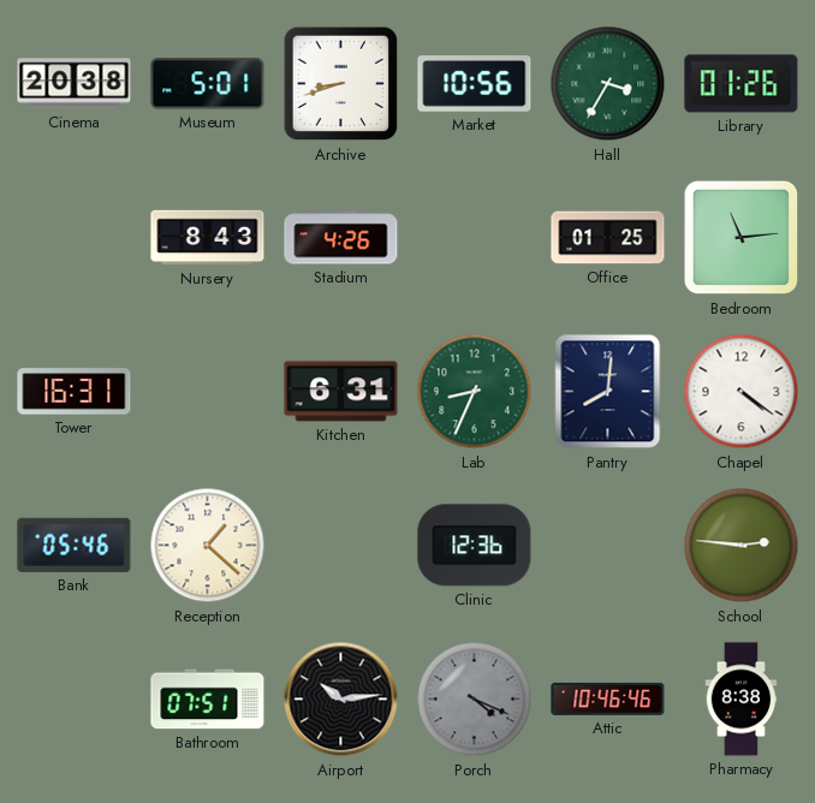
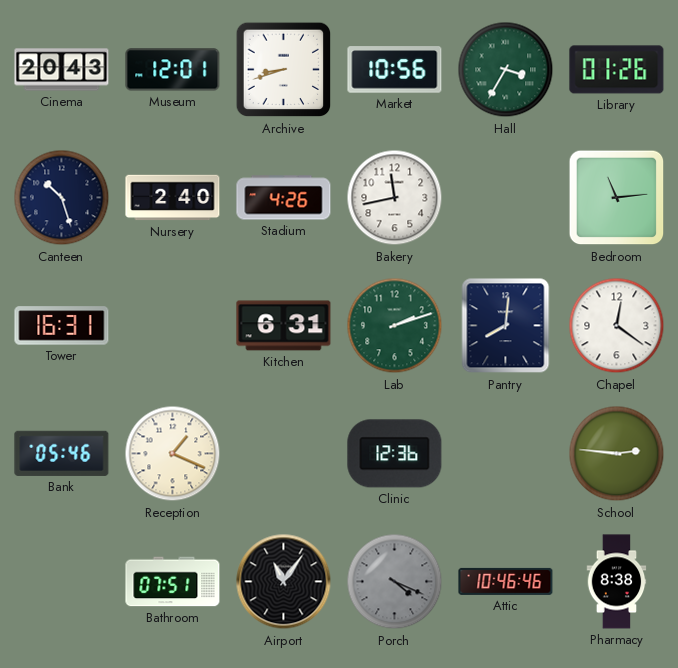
Cinema: 20:38 -> 20:43
Museum: 5:01 -> 12:01
Canteen: none -> 10:27
Nursery: 8:43 -> 2:40
Bakery: none -> 11:43
Office: 01:25 -> none
Lab: 8:34 -> 2:12
Chapel: 4:21 -> 12:21
Reception: 1:22 -> 1:19
Airport: 10:14 -> 11:06
